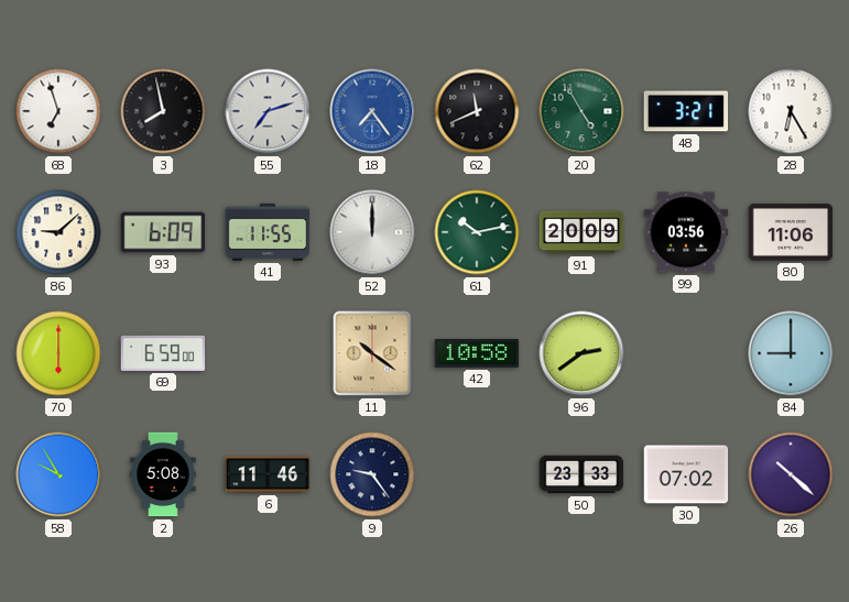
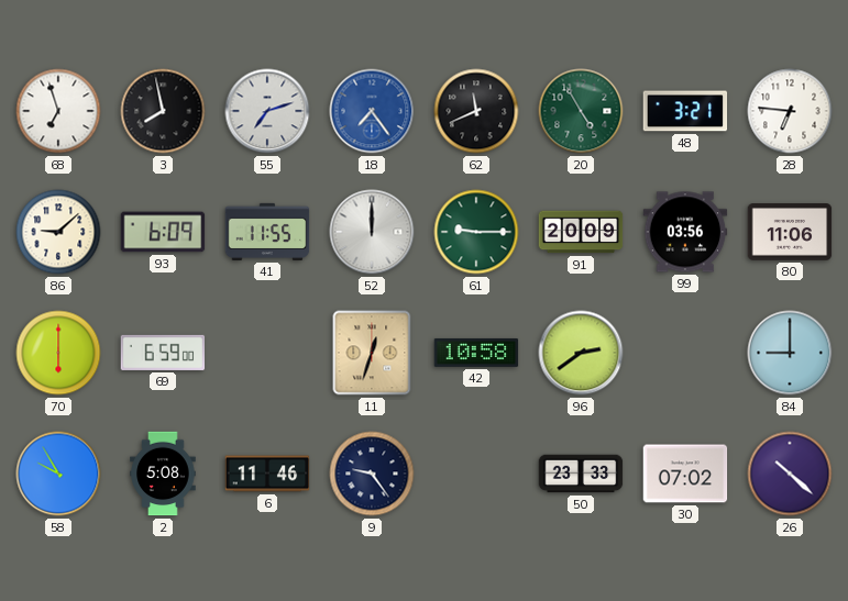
28: 6:25 -> 6:46
61: 10:13 -> 9:15
11: 10:21 -> 12:33
